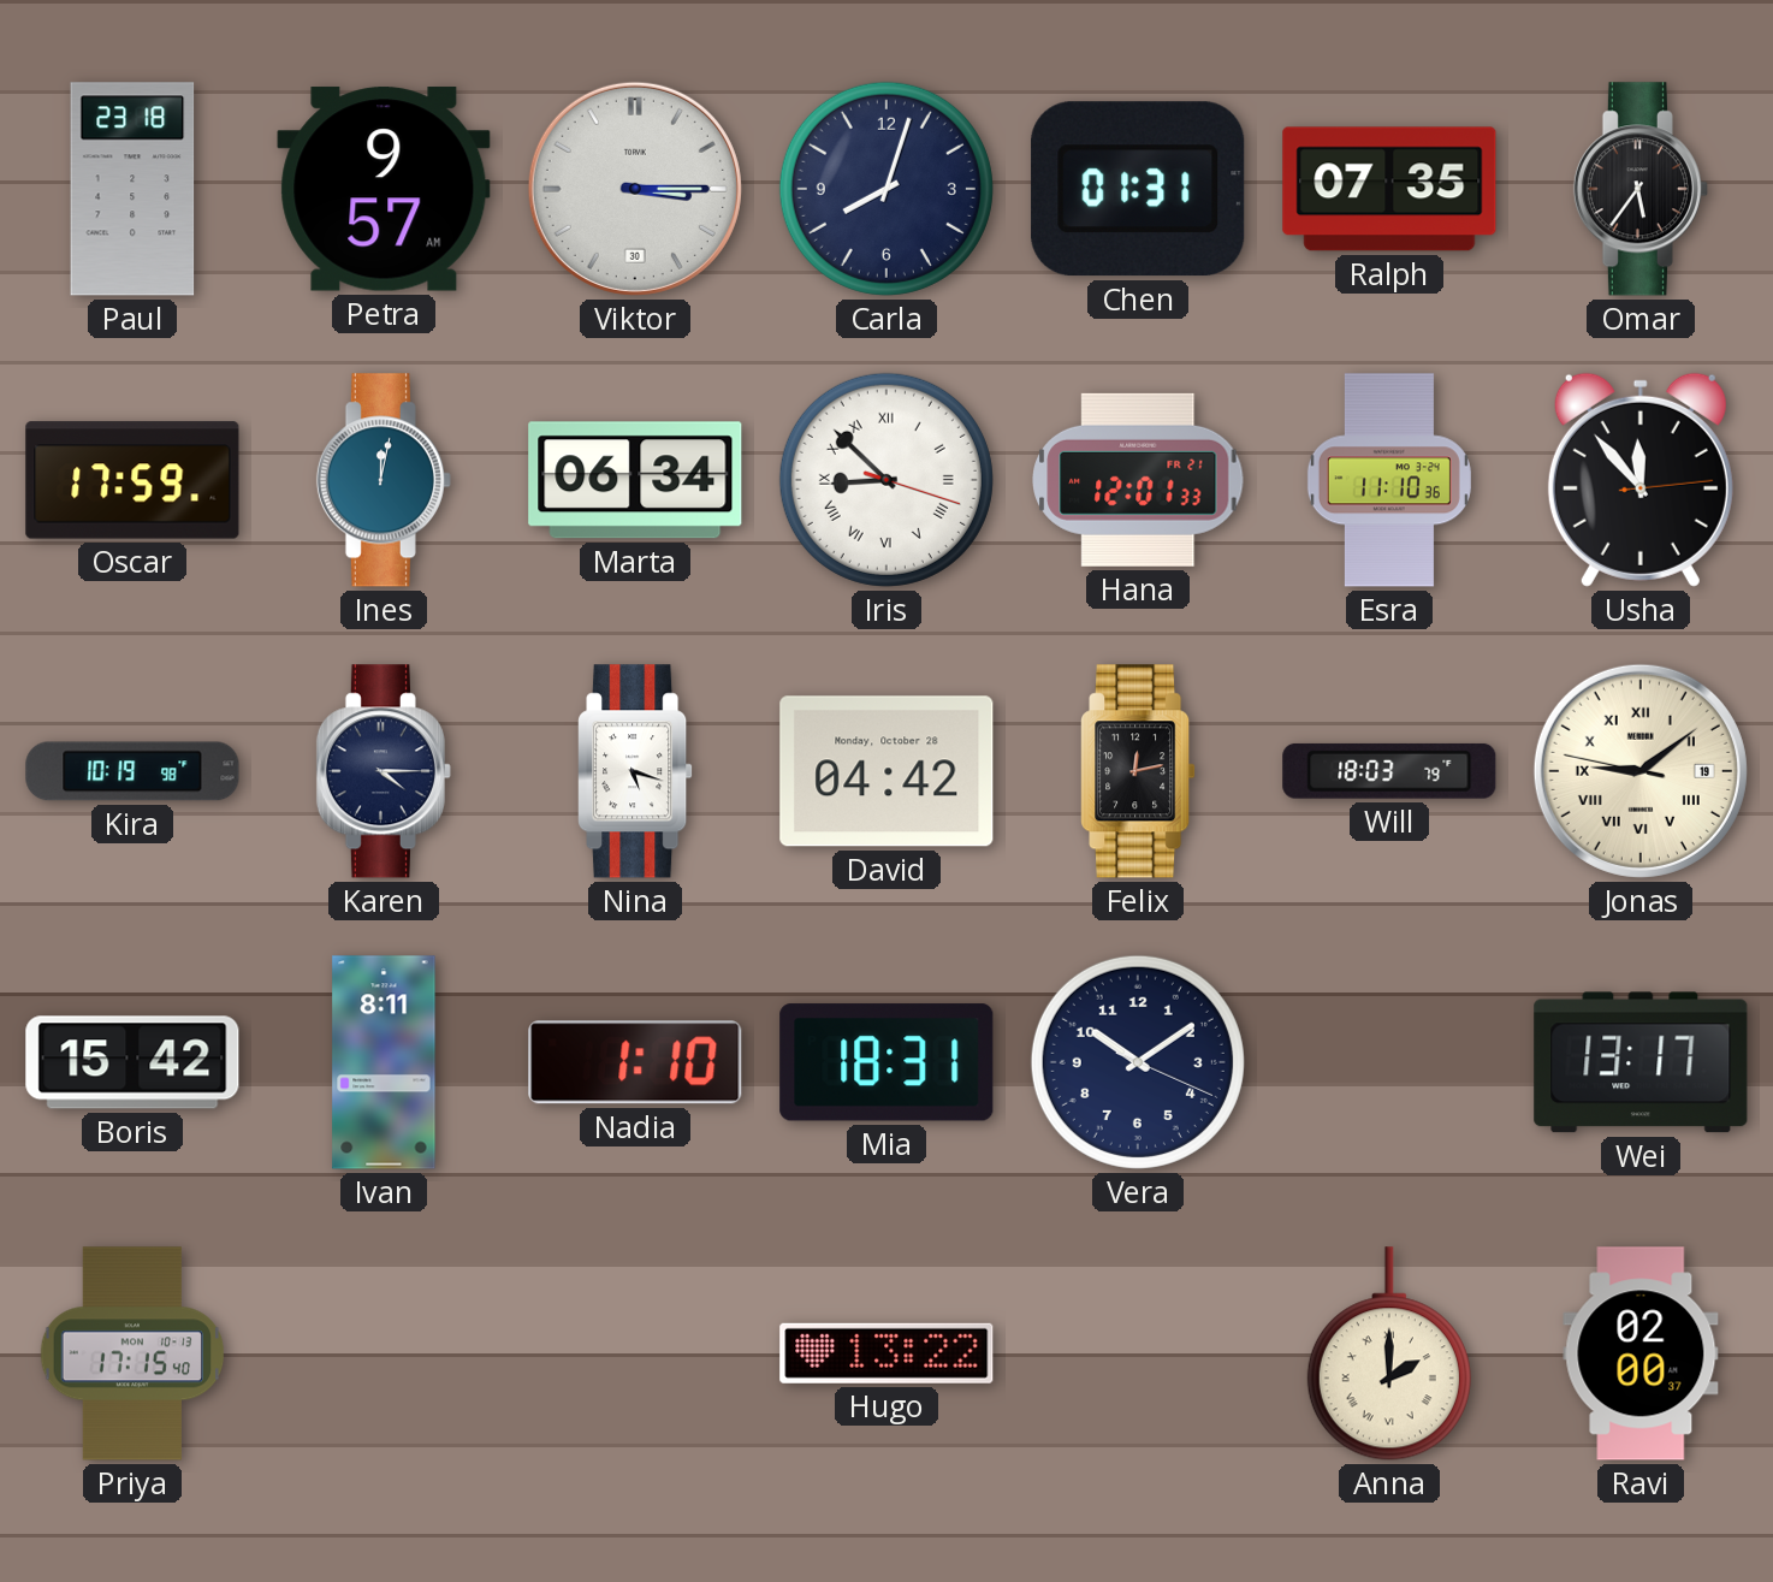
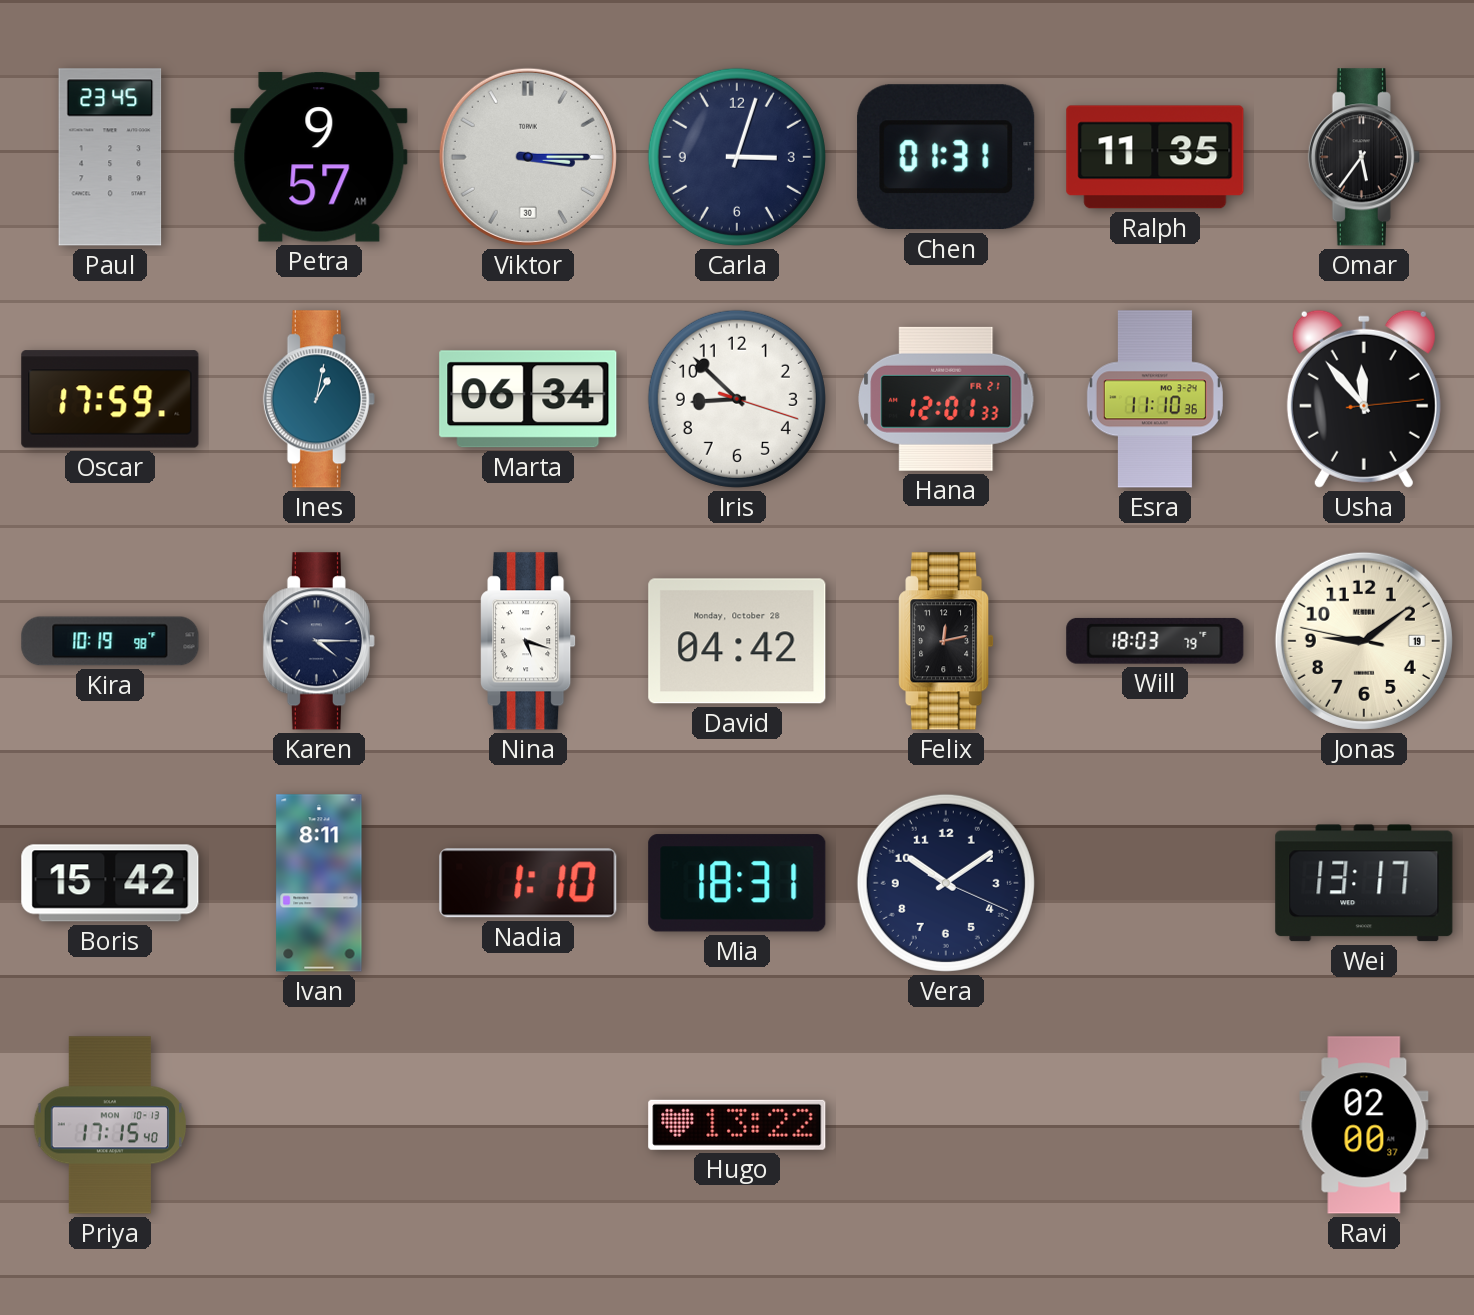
Paul: 23:18 -> 23:45
Carla: 8:03 -> 3:03
Ralph: 07:35 -> 11:35
Ines: 12:02 -> 1:02
Iris numerals: Roman -> Arabic
Jonas numerals: Roman -> Arabic
Anna: 2:00 -> none
